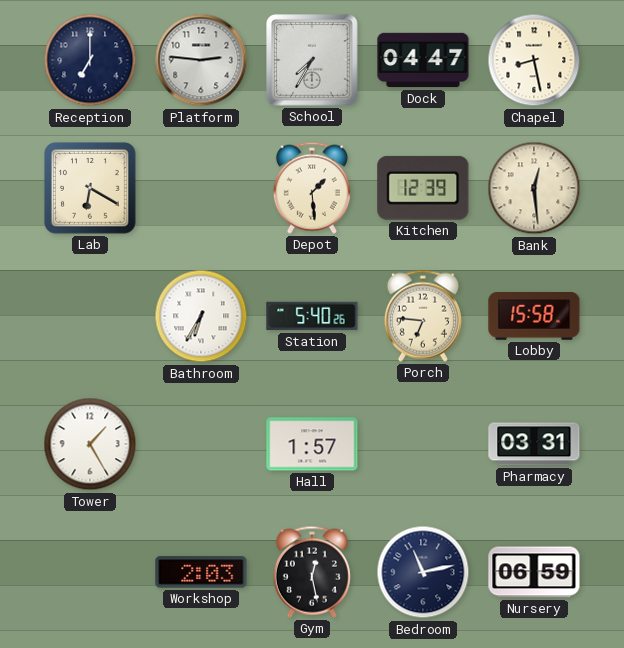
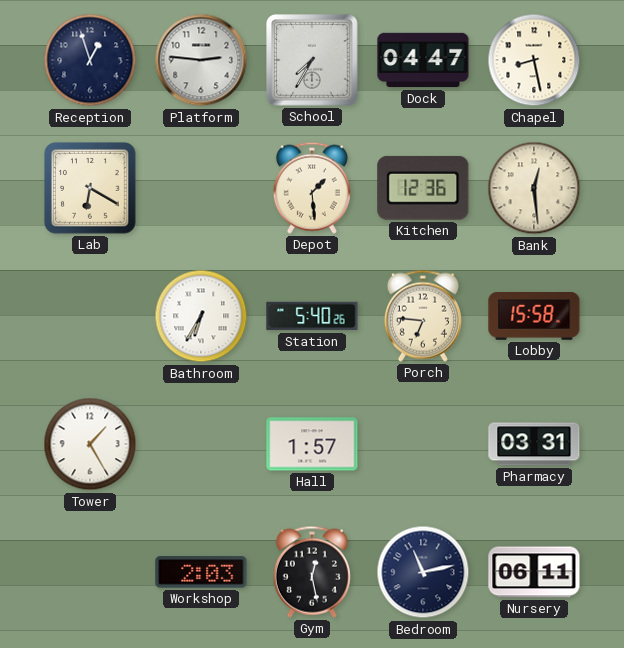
Reception: 7:00 -> 12:57
Kitchen: 12:39 -> 12:36
Nursery: 06:59 -> 06:11
